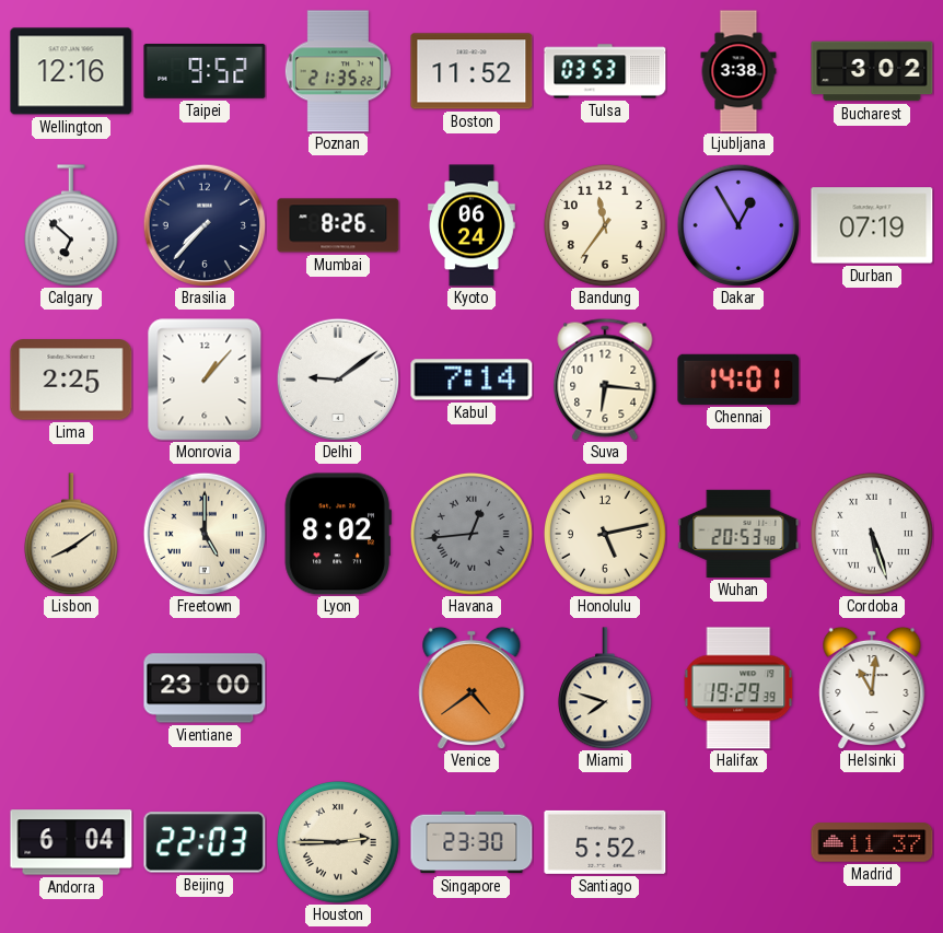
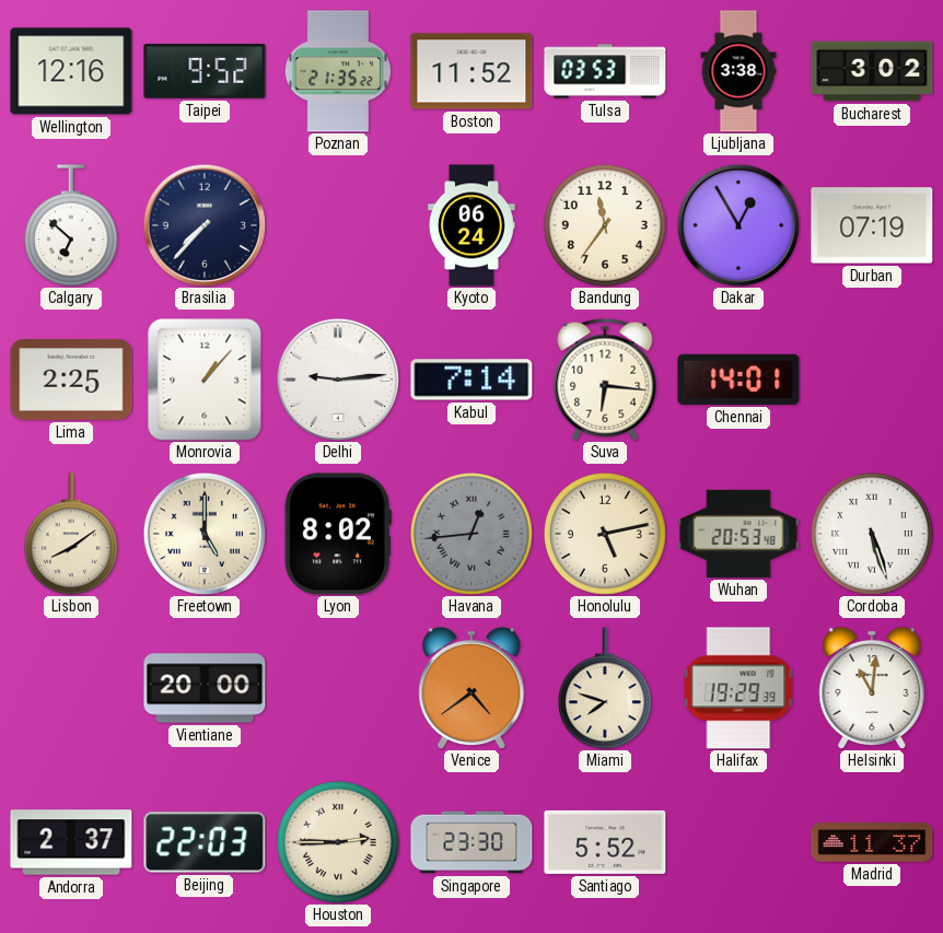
Mumbai: 8:26 -> none
Delhi: 9:09 -> 9:14
Vientiane: 23:00 -> 20:00
Andorra: 6:04 -> 2:37
